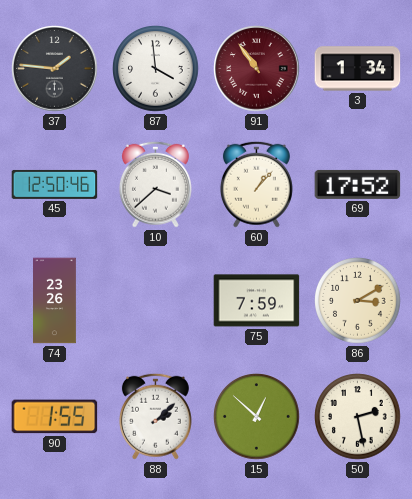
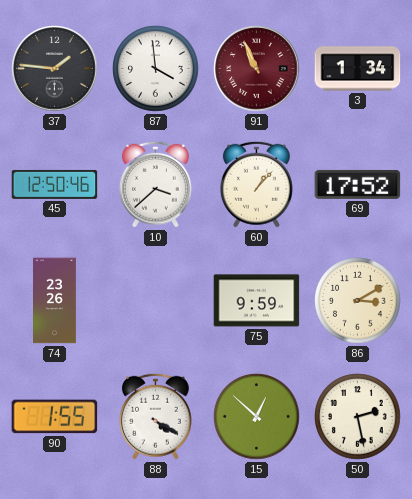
91: 10:54 -> 10:56
75: 7:59 -> 9:59
88: 2:08 -> 4:20
